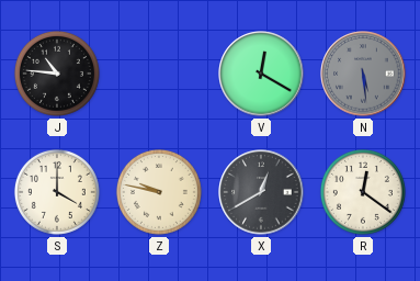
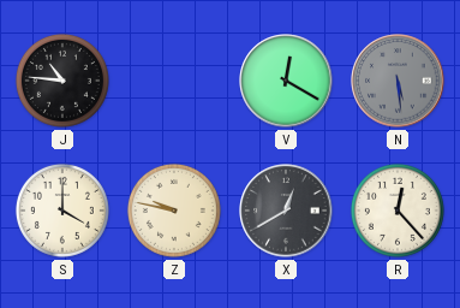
R: 12:21 -> 12:23
